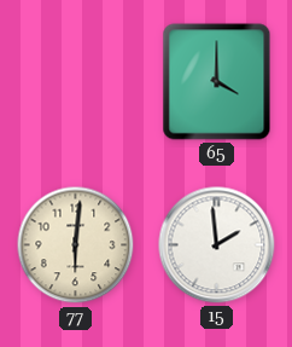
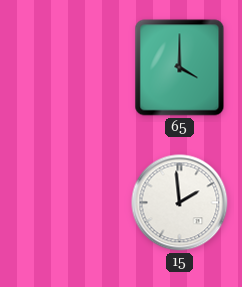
77: 6:01 -> none
